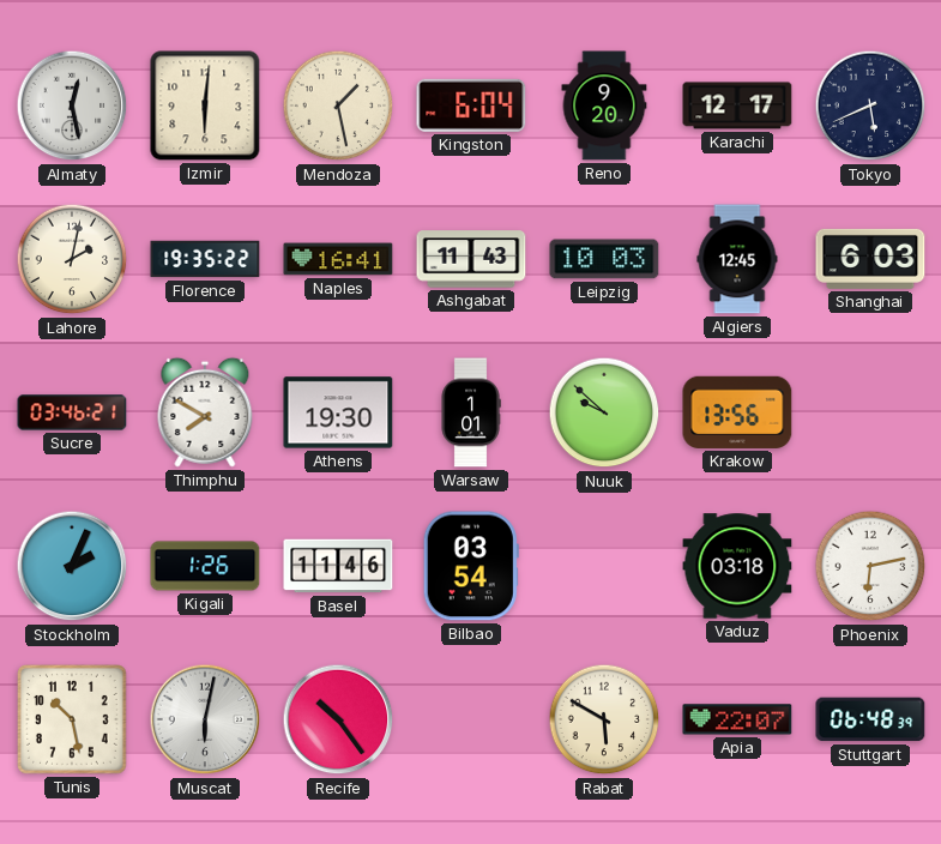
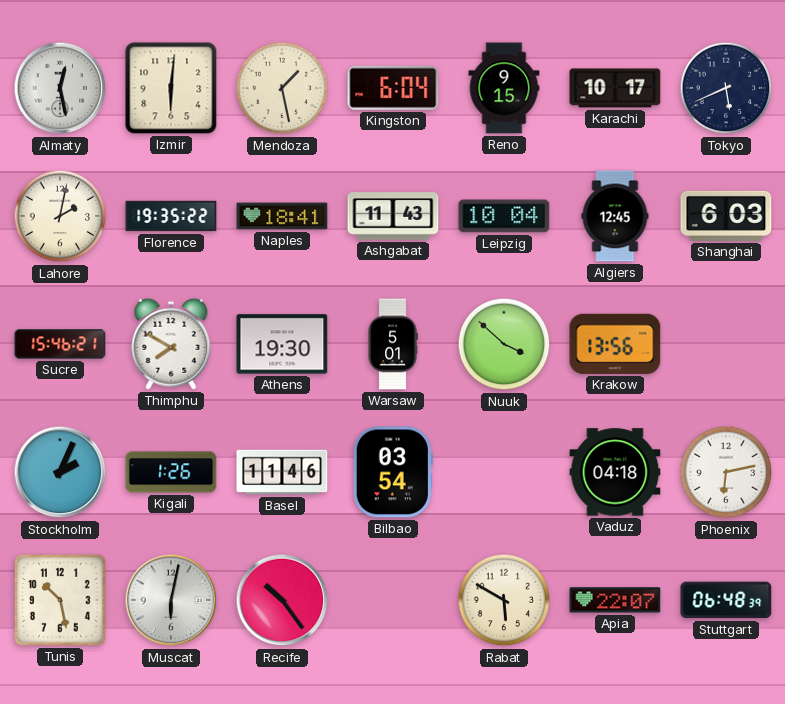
Reno: 9:20 -> 9:15
Karachi: 12:17 -> 10:17
Naples: 16:41 -> 18:41
Leipzig: 10:03 -> 10:04
Sucre: 03:46 -> 15:46
Warsaw: 1:01 -> 5:01
Nuuk: 9:52 -> 3:52
Vaduz: 03:18 -> 04:18
